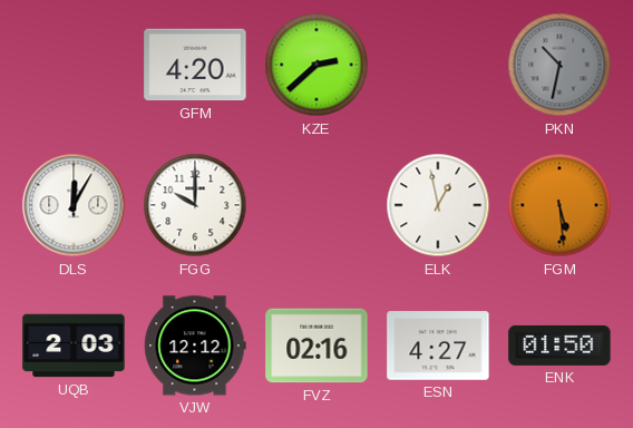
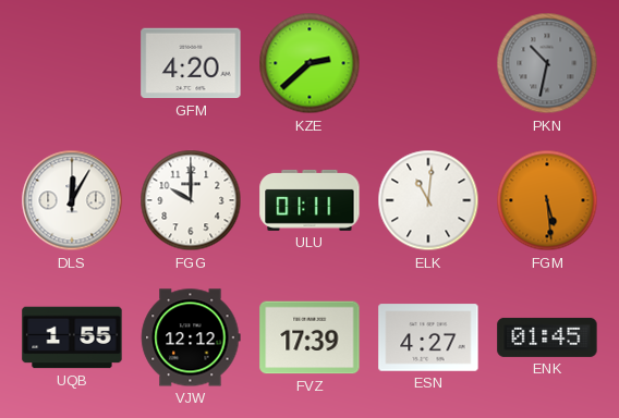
ULU: none -> 01:11
ELK: 12:58 -> 11:01
UQB: 2:03 -> 1:55
FVZ: 02:16 -> 17:39
ENK: 01:50 -> 01:45
